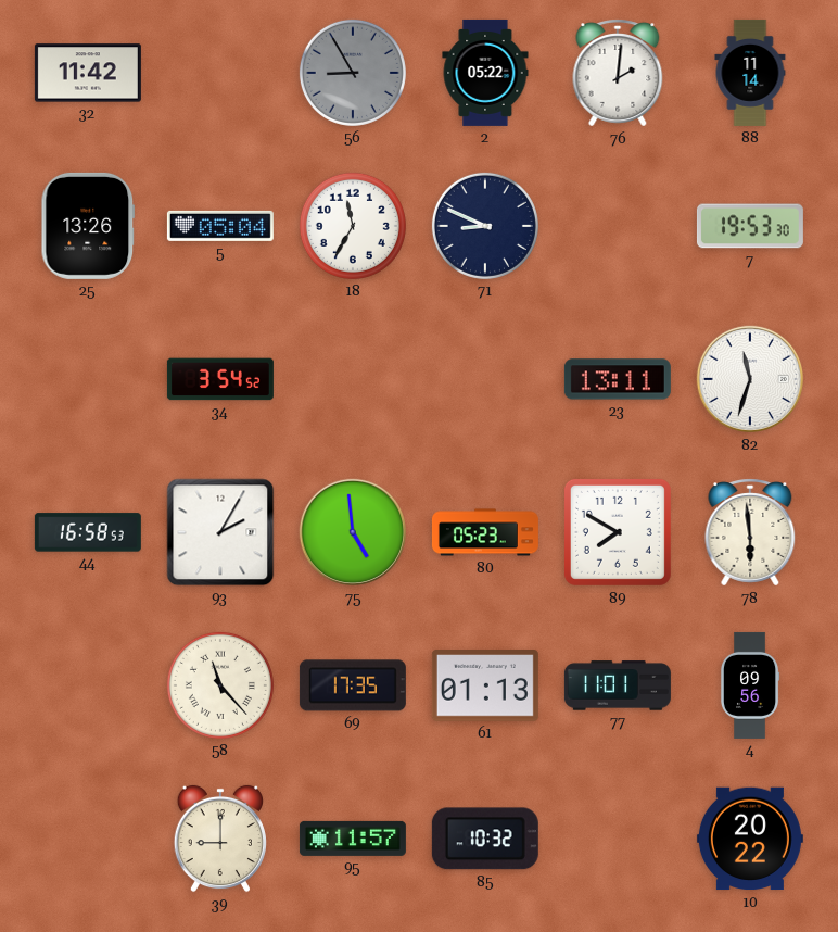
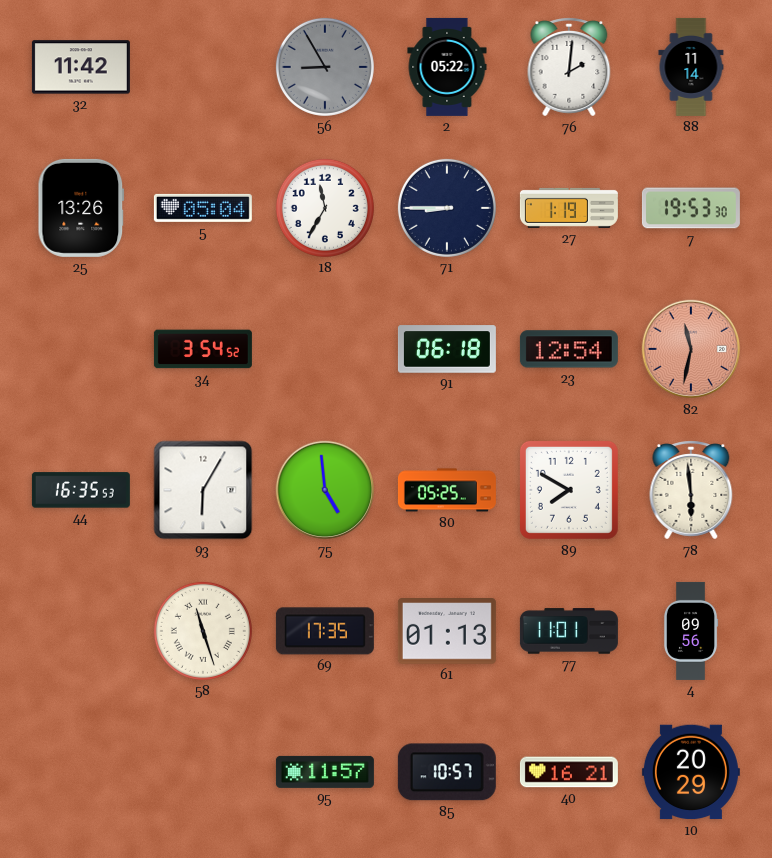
71: 8:49 -> 8:45
27: none -> 1:19
91: none -> 06:18
23: 13:11 -> 12:54
82: 11:33 -> 11:32
82 dial: white -> salmon
44: 16:58 -> 16:35
93: 2:05 -> 6:05
80: 05:23 -> 05:25
58: 11:23 -> 11:27
39: 9:00 -> none
85: 10:32 -> 10:57
40: none -> 16:21
10: 20:22 -> 20:29
